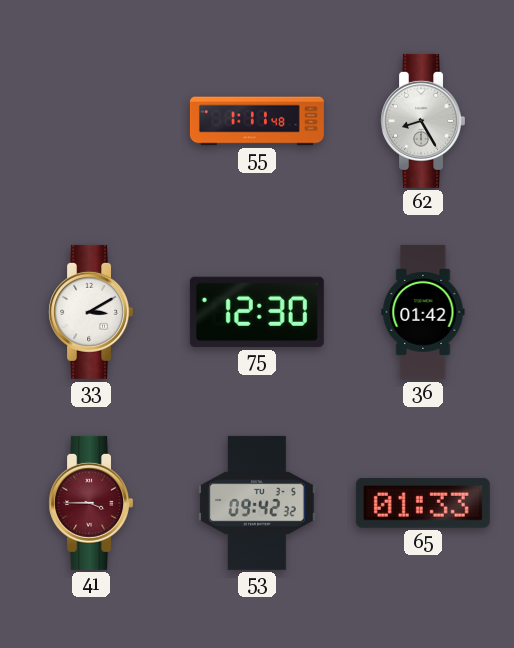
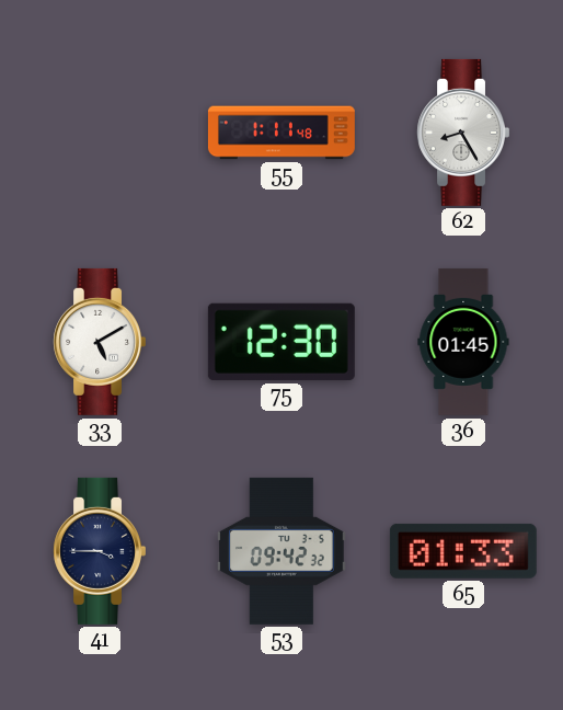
33: 3:10 -> 5:10
36: 01:42 -> 01:45
41 dial: burgundy -> navy
